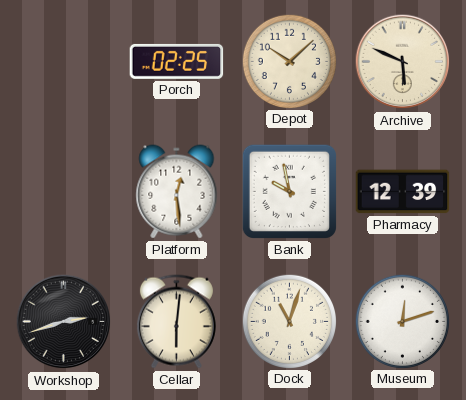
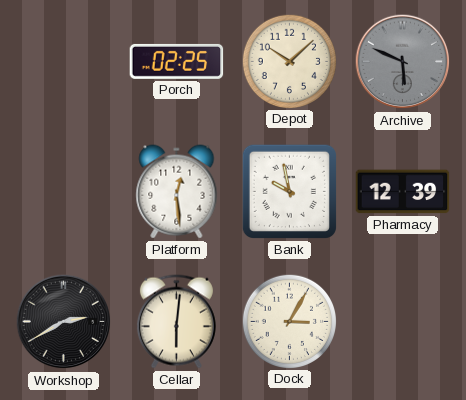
Archive dial: cream -> grey
Workshop: 2:42 -> 2:40
Dock: 11:03 -> 3:05
Museum: 12:12 -> none
